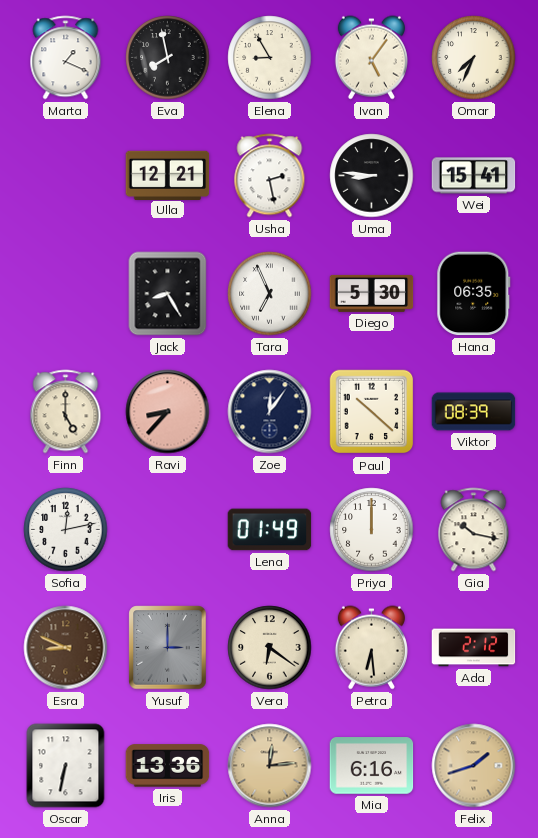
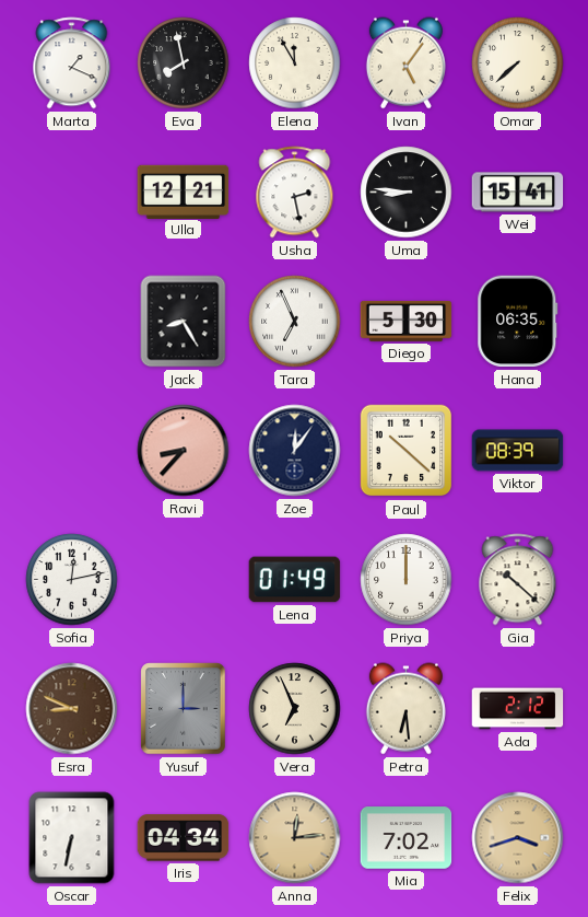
Elena: 8:55 -> 11:55
Omar: 7:34 -> 7:38
Finn: 5:00 -> none
Gia: 10:17 -> 10:22
Vera: 6:21 -> 6:56
Iris: 13:36 -> 04:34
Mia: 6:16 -> 7:02
Felix: 1:42 -> 3:42
